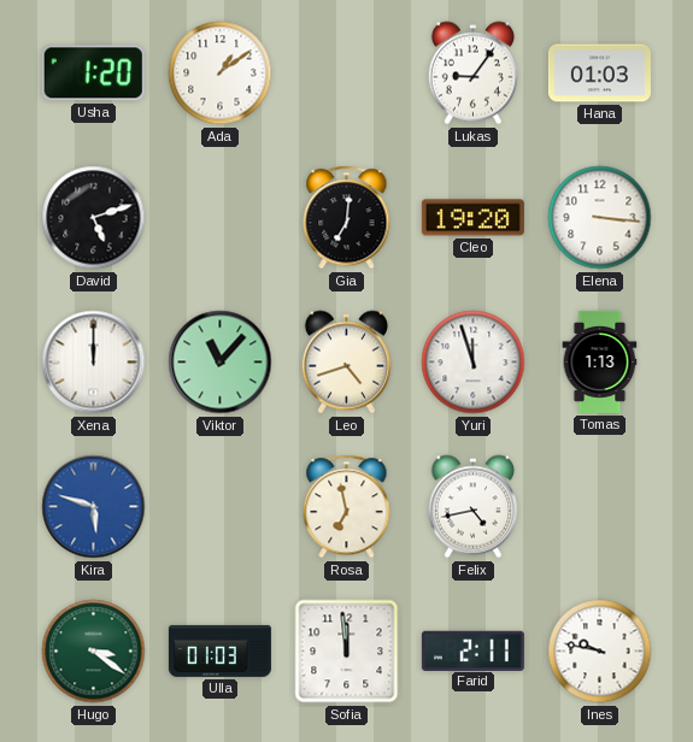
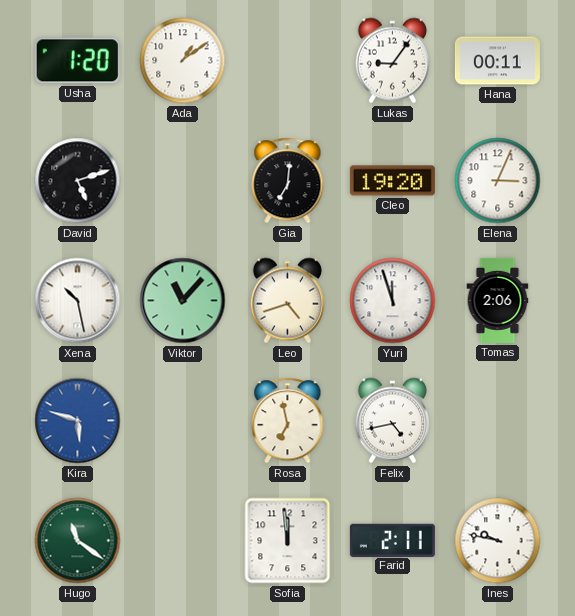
Hana: 01:03 -> 00:11
Elena: 3:16 -> 3:04
Xena: 12:00 -> 10:28
Tomas: 1:13 -> 2:06
Hugo: 3:21 -> 11:21
Ulla: 01:03 -> none
